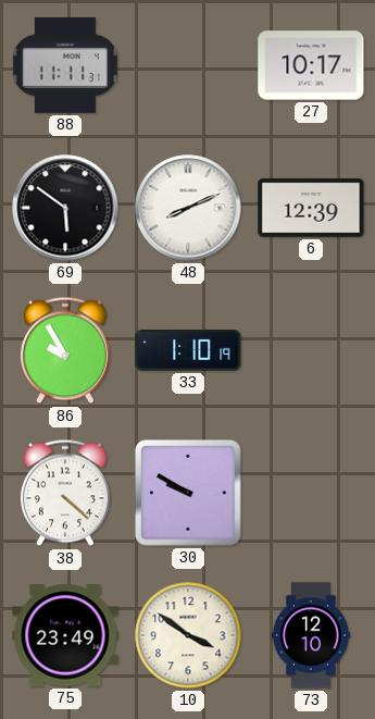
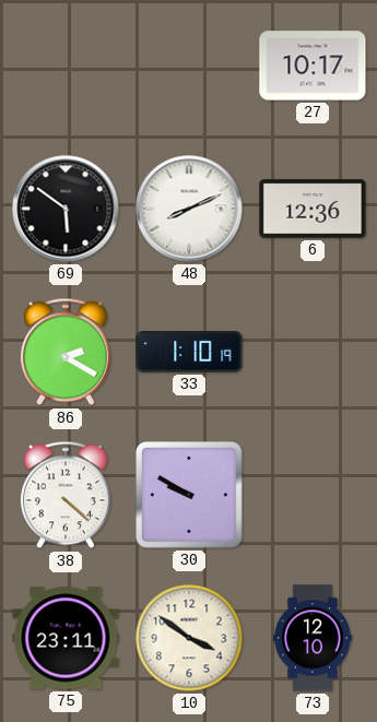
88: 11:11 -> none
6: 12:39 -> 12:36
86: 9:55 -> 2:20
75: 23:49 -> 23:11
